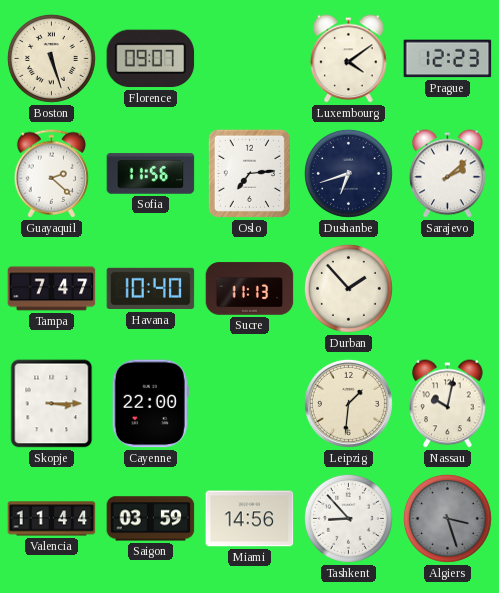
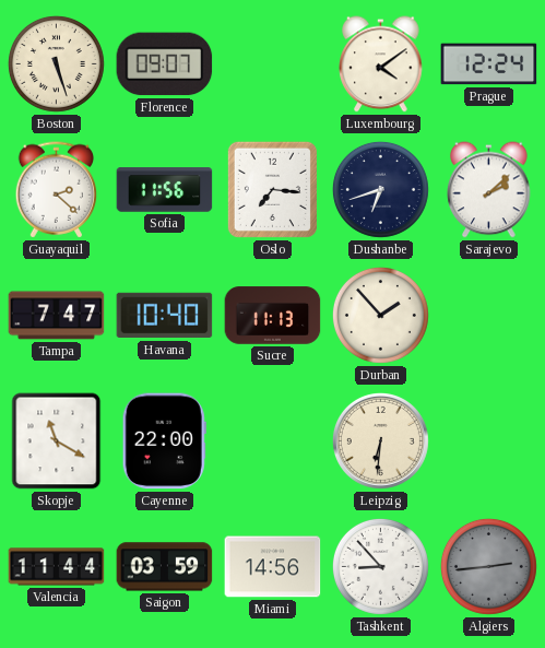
Prague: 12:23 -> 12:24
Oslo: 7:14 -> 7:16
Skopje: 3:15 -> 11:20
Leipzig: 1:31 -> 6:31
Nassau: 10:02 -> none
Algiers: 3:27 -> 2:44
